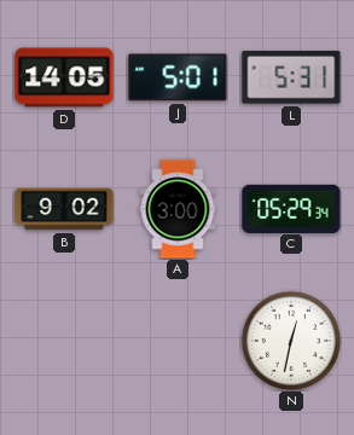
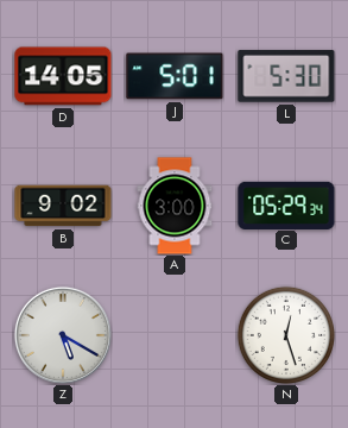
L: 5:31 -> 5:30
Z: none -> 5:20
N: 12:32 -> 12:27
